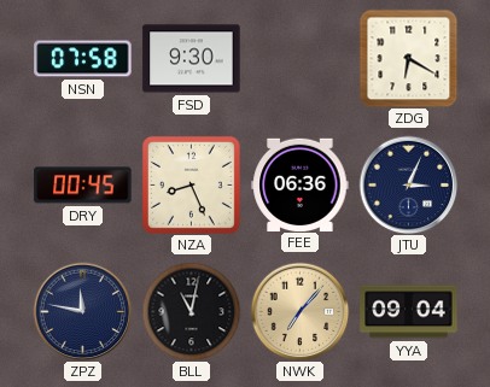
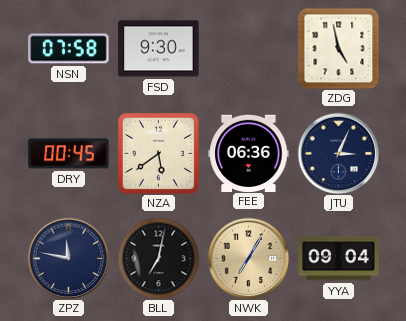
ZDG: 6:20 -> 4:58
NZA: 8:26 -> 5:39
BLL: 11:02 -> 7:02
NWK: 7:07 -> 7:05
